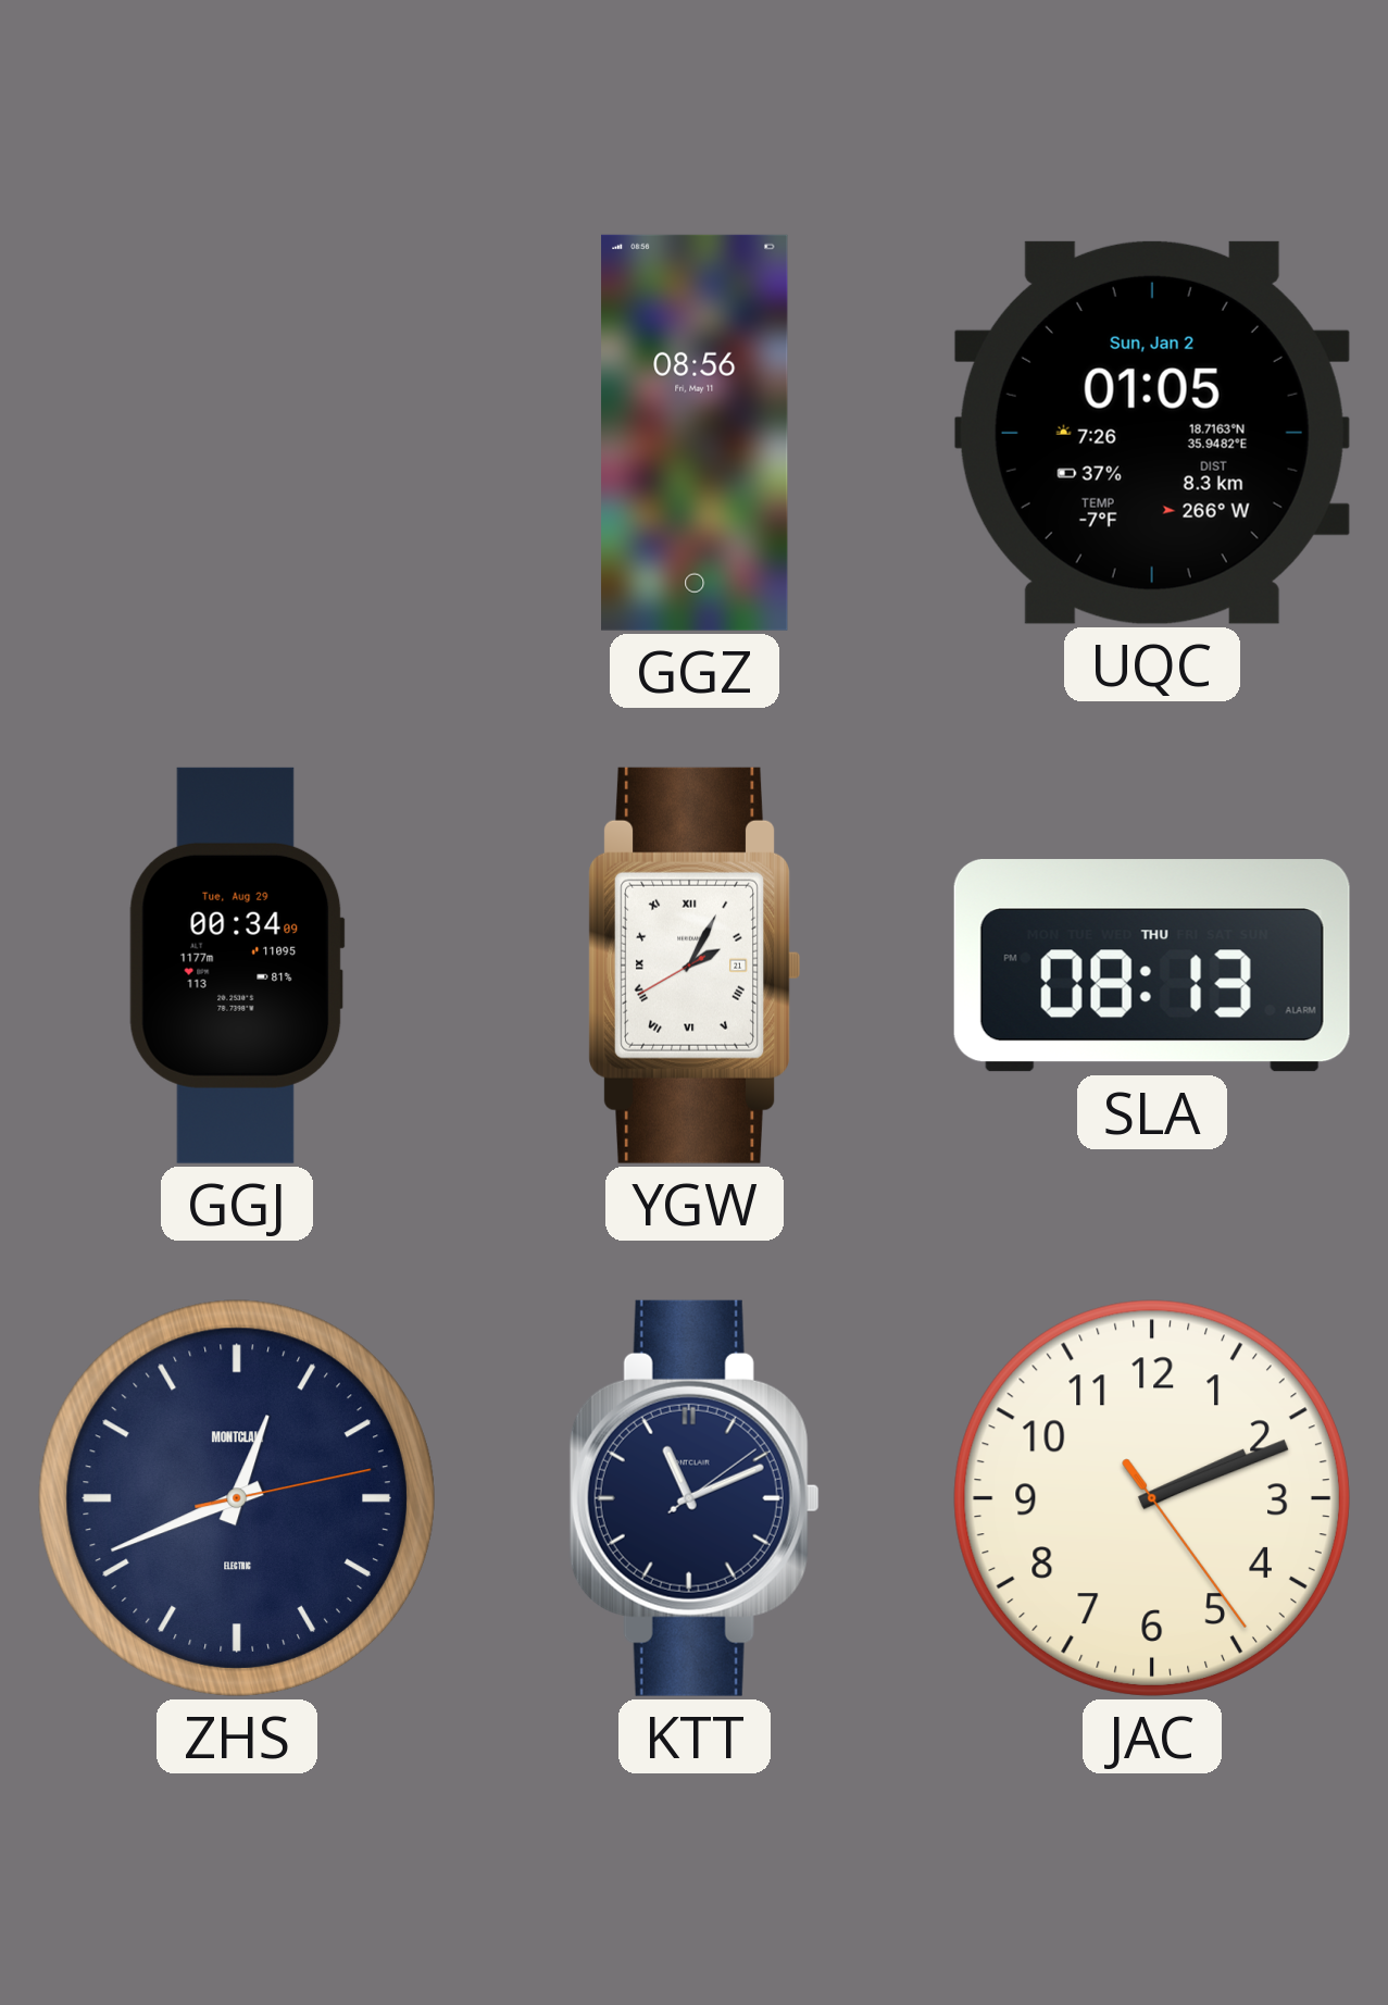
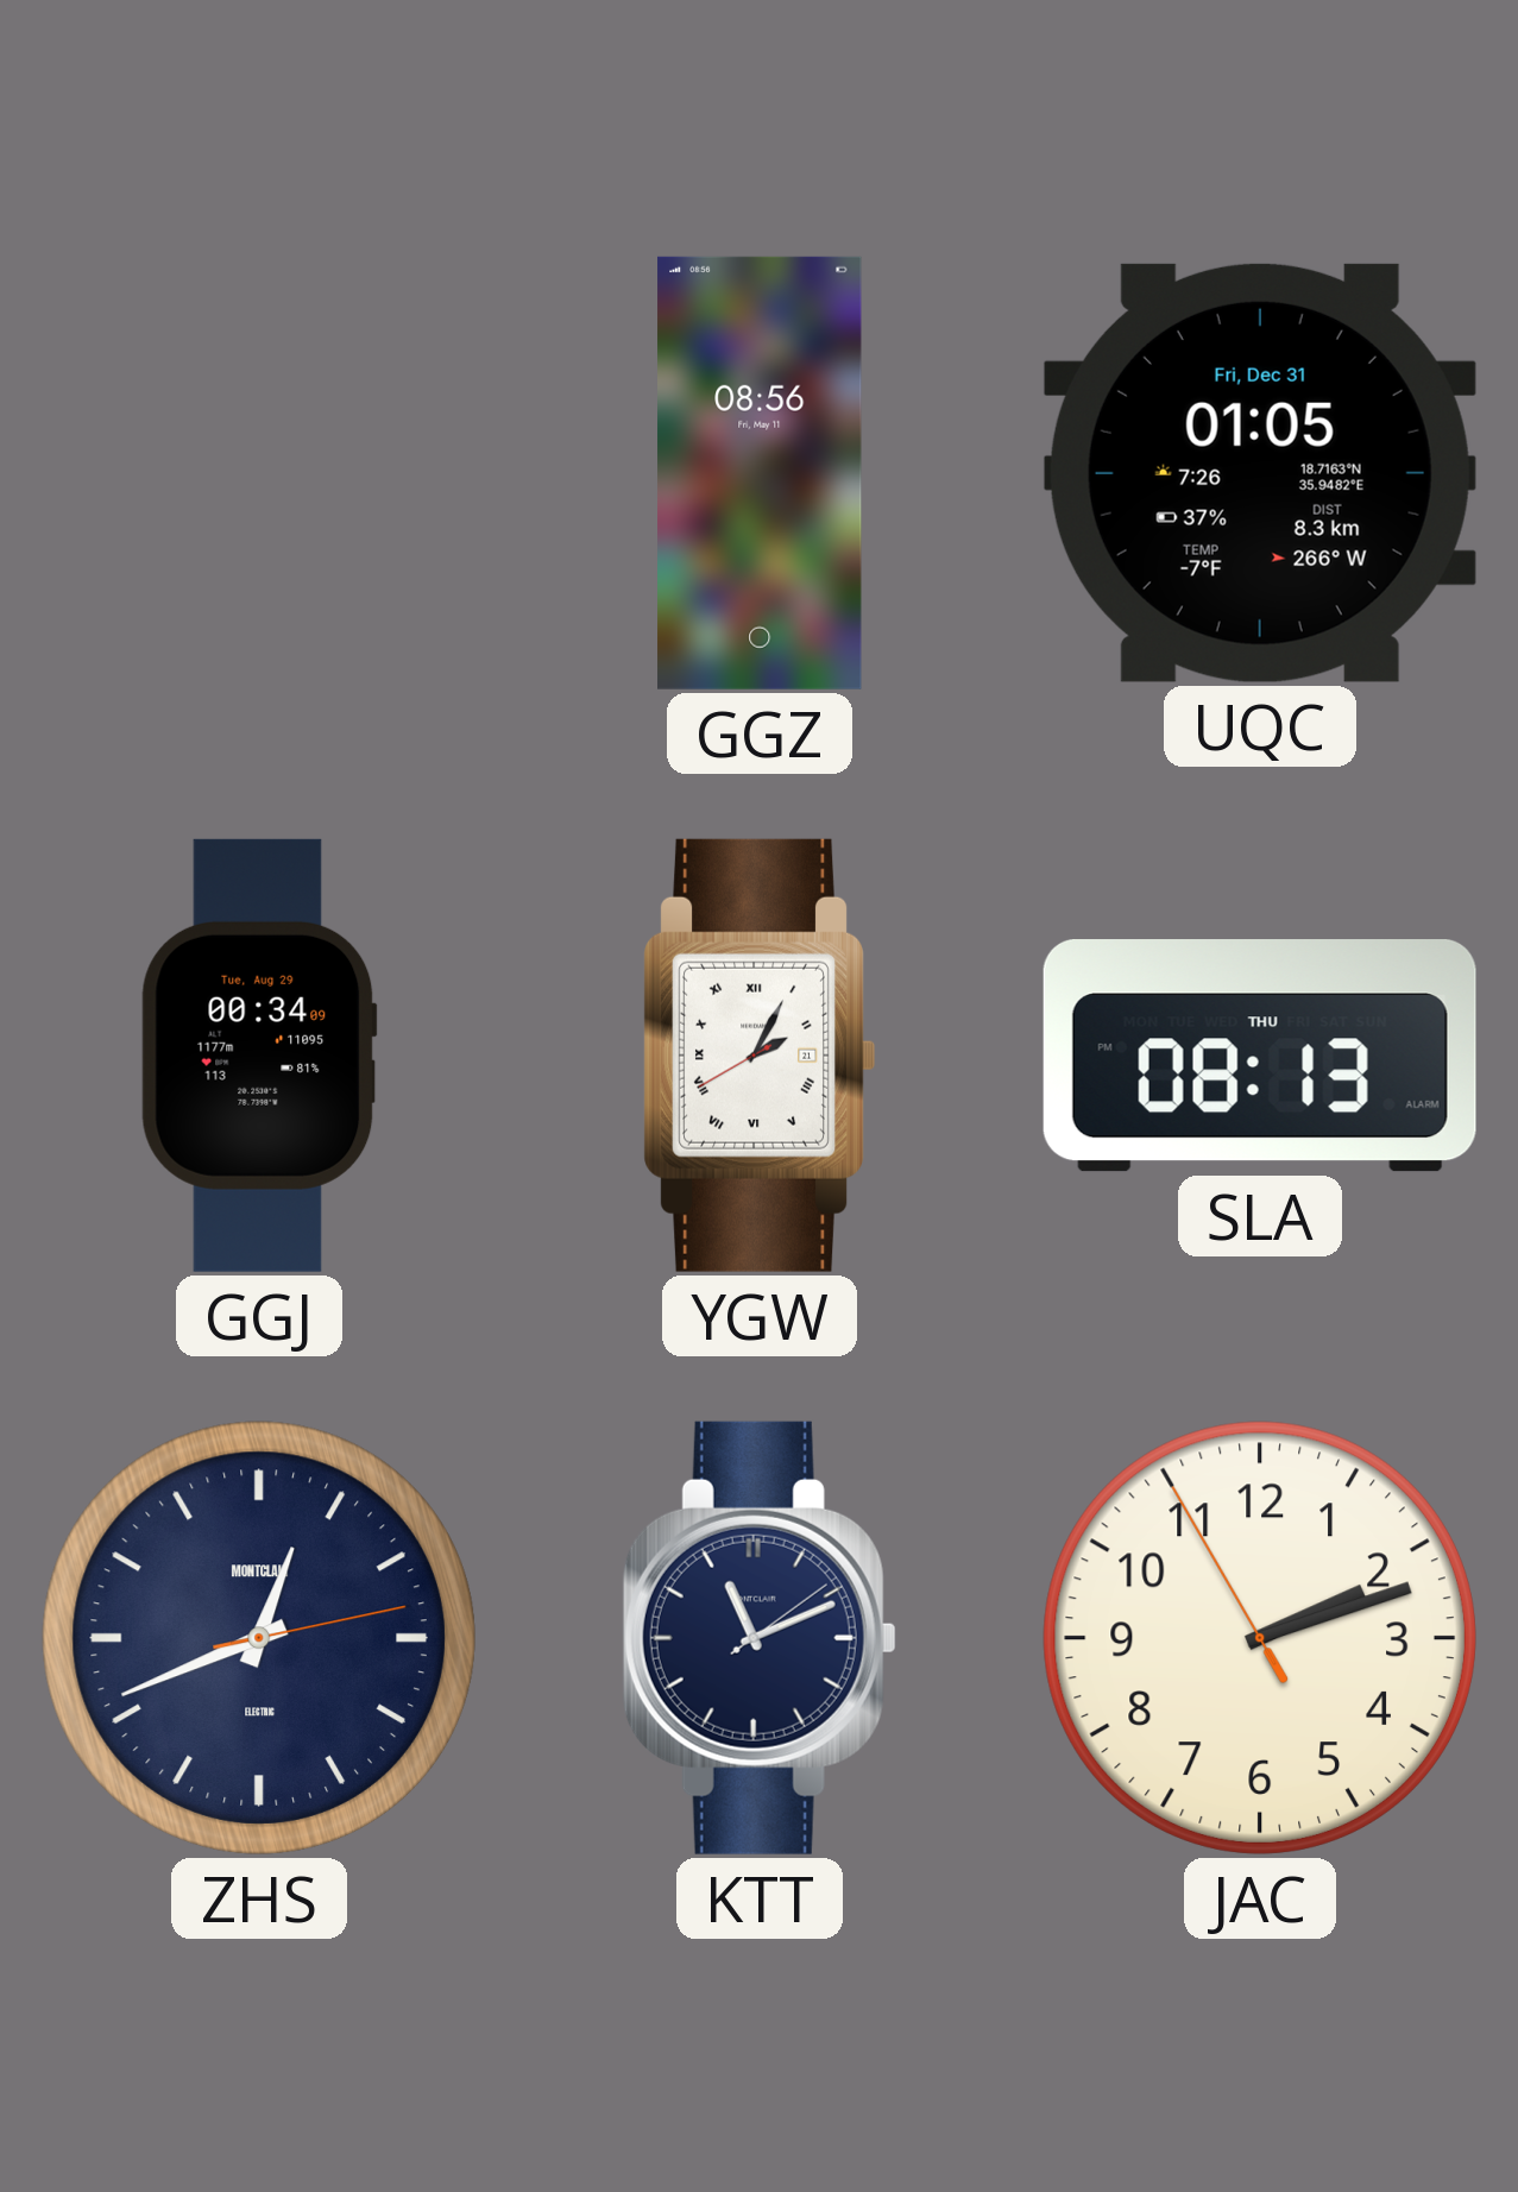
UQC date: Sun, Jan 2 -> Fri, Dec 31
JAC: 2:11:24 -> 2:11:55
